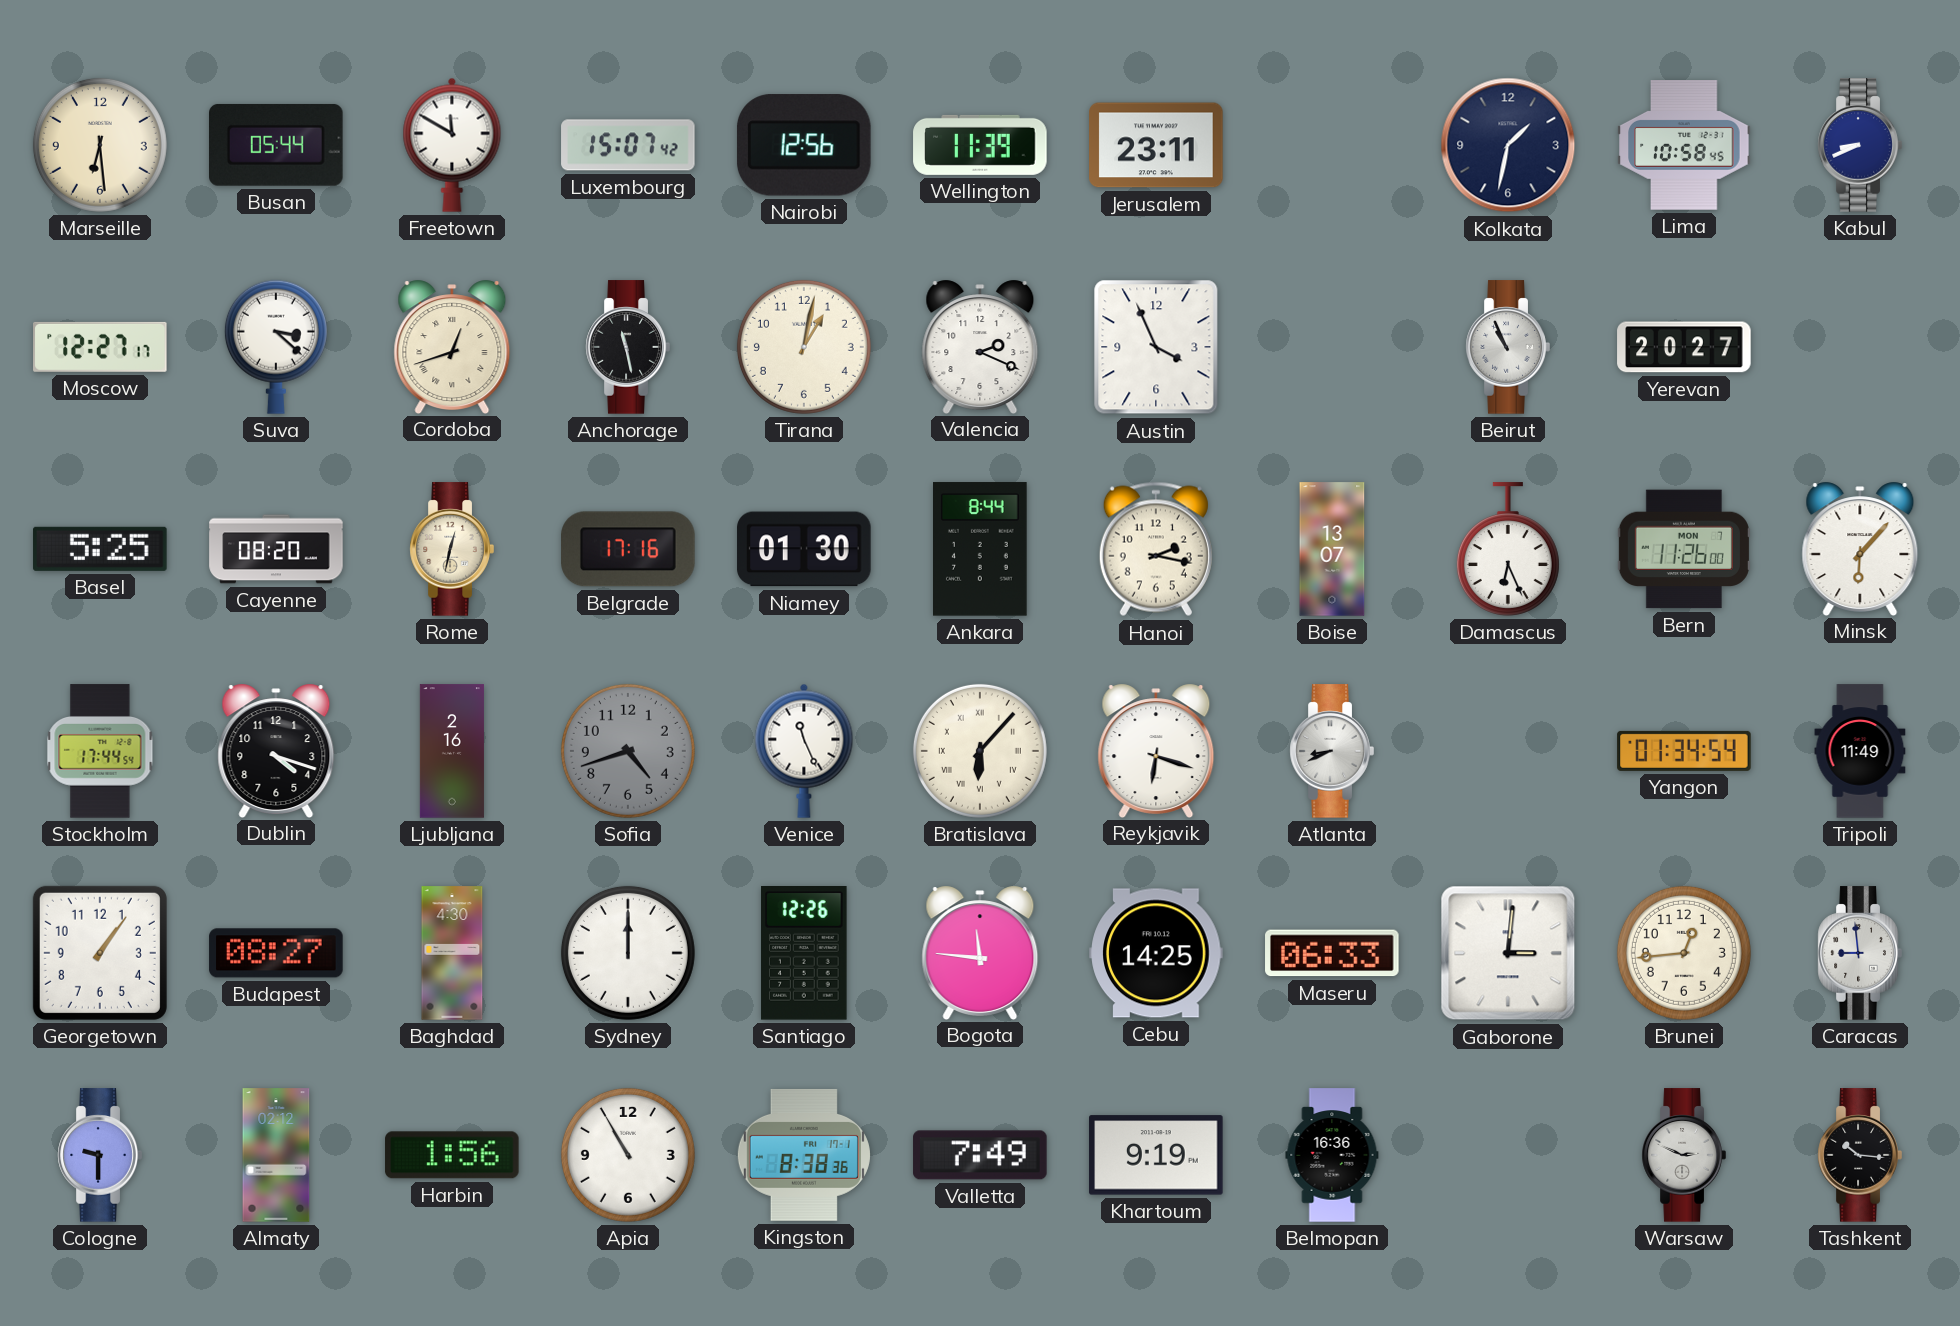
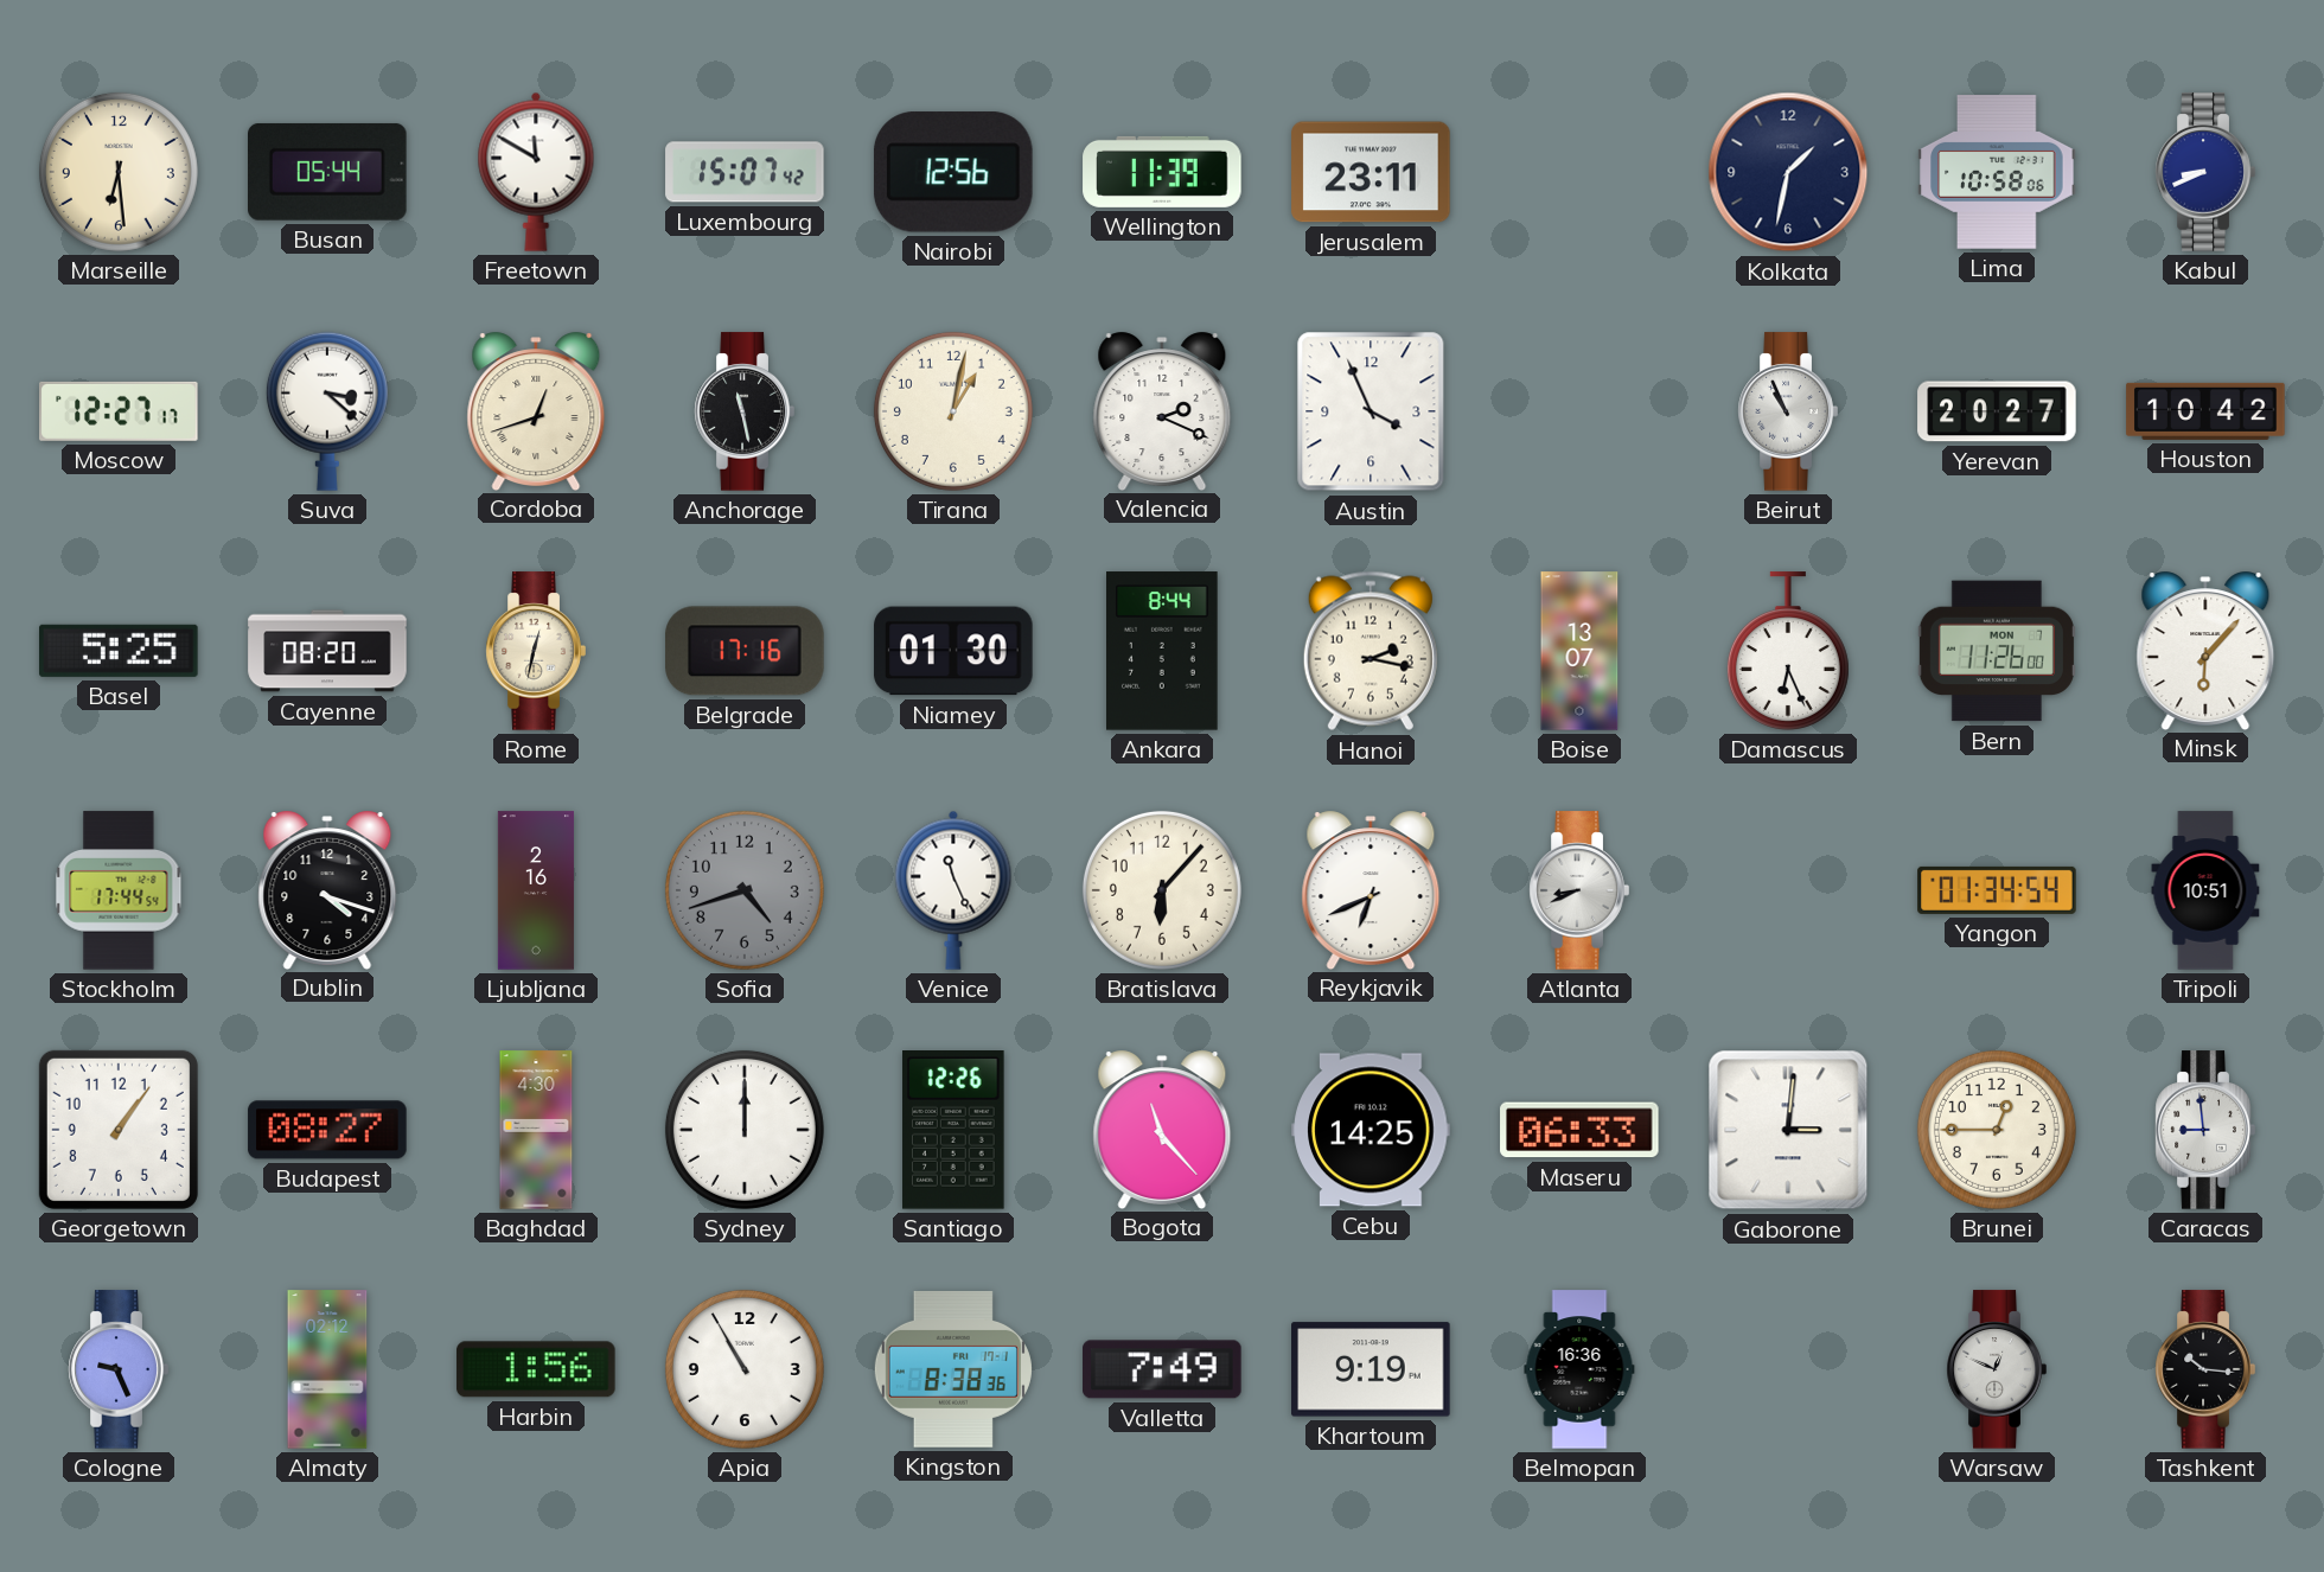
Lima: 10:58:45 -> 10:58:06
Houston: none -> 10:42
Bratislava numerals: Roman -> Arabic
Reykjavik: 6:18 -> 6:41
Tripoli: 11:49 -> 10:51
Bogota: 11:46 -> 11:23
Brunei: 12:44 -> 12:45
Cologne: 9:30 -> 9:26
Warsaw: 2:49 -> 12:49
